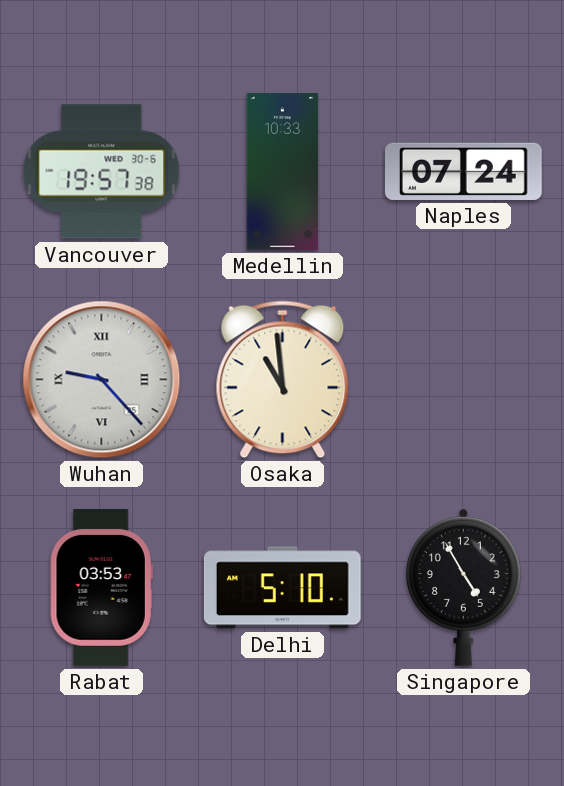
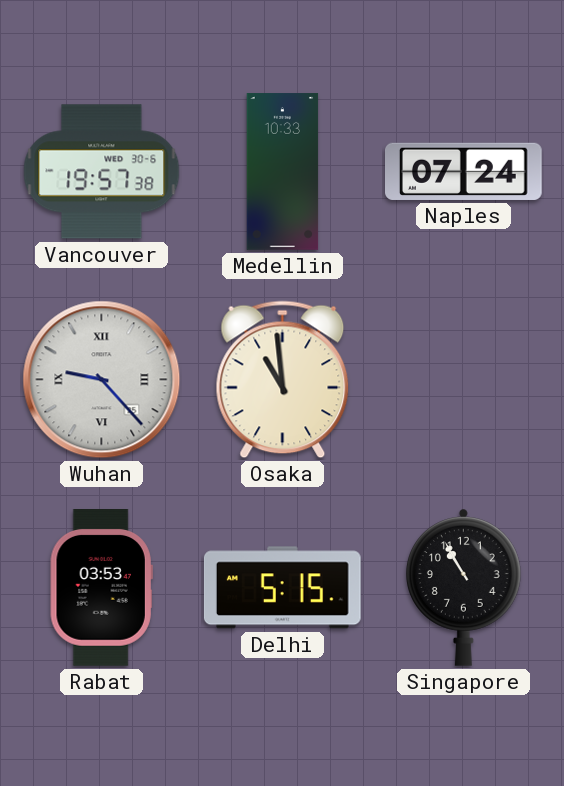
Delhi: 5:10 -> 5:15
Singapore: 4:55 -> 10:55
